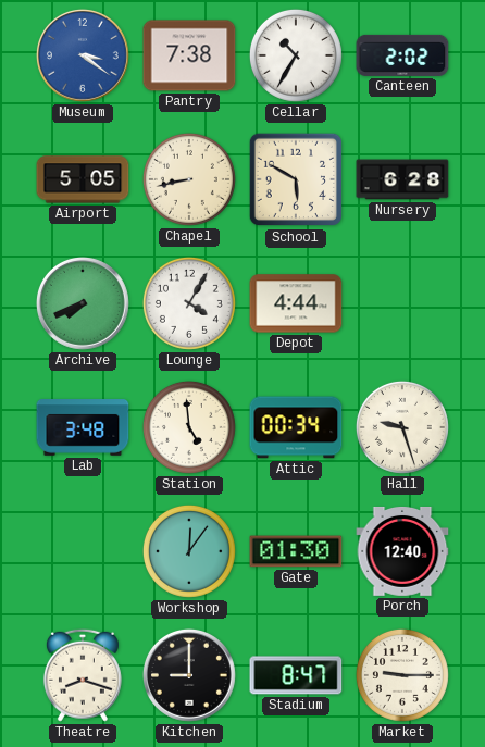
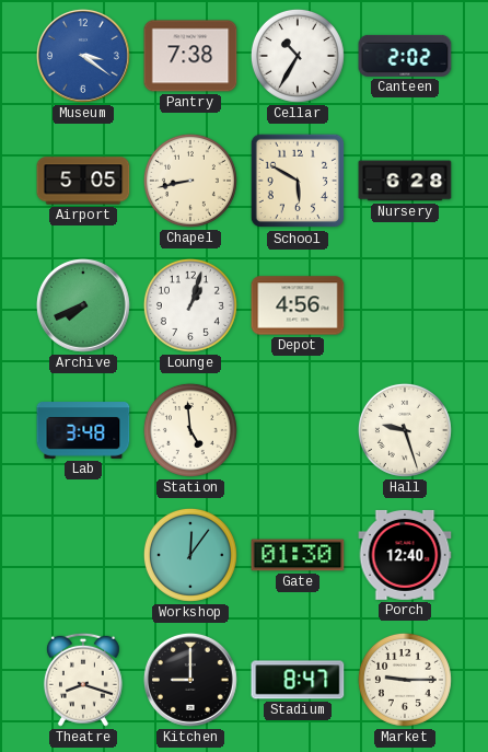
Lounge: 4:05 -> 1:03
Depot: 4:44 -> 4:56
Attic: 00:34 -> none
